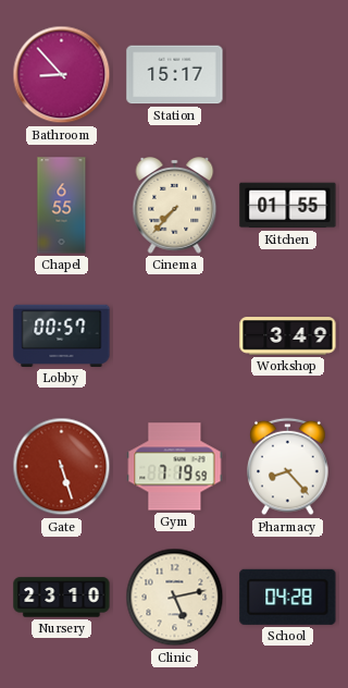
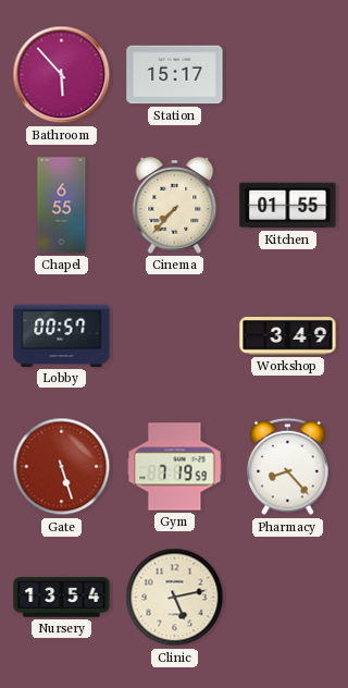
Bathroom: 8:53 -> 5:53
Nursery: 23:10 -> 13:54
School: 04:28 -> none
